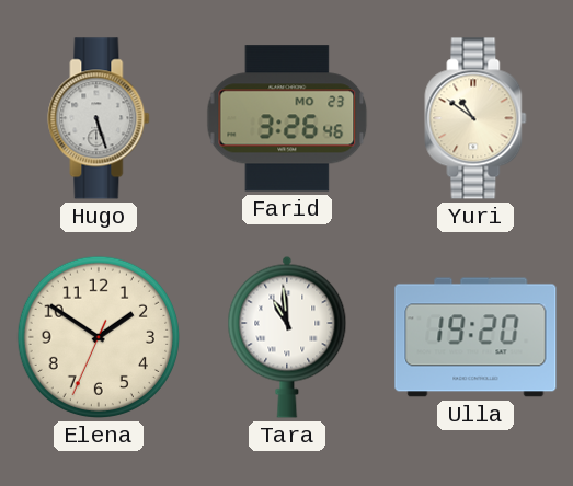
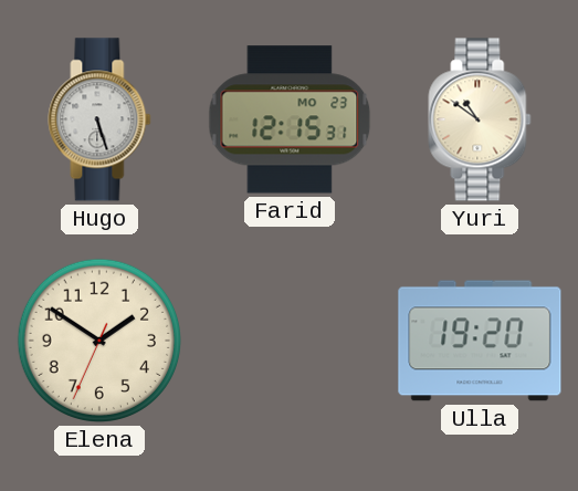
Farid: 3:26 -> 12:15
Tara: 10:59 -> none
